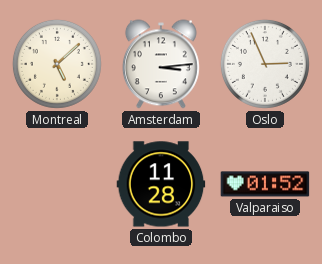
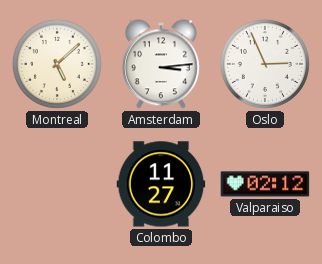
Colombo: 11:28 -> 11:27
Valparaiso: 01:52 -> 02:12
